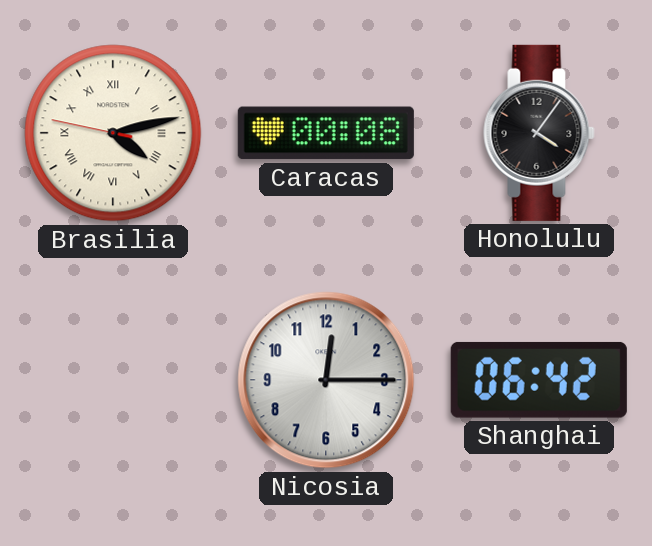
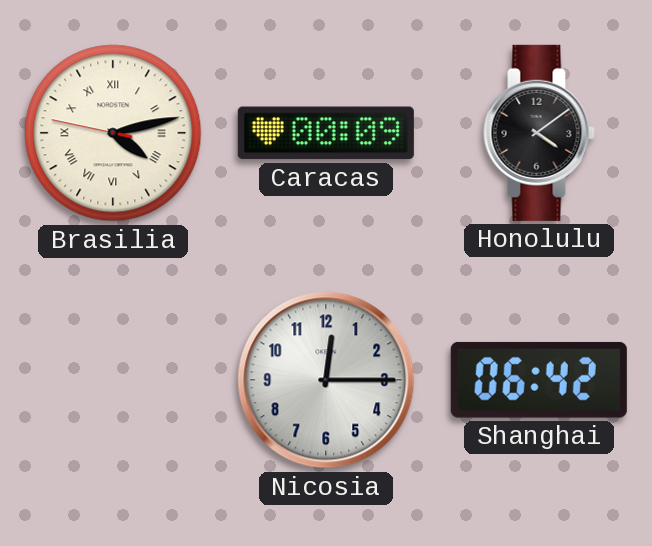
Caracas: 00:08 -> 00:09
Honolulu: 4:06 -> 4:09
